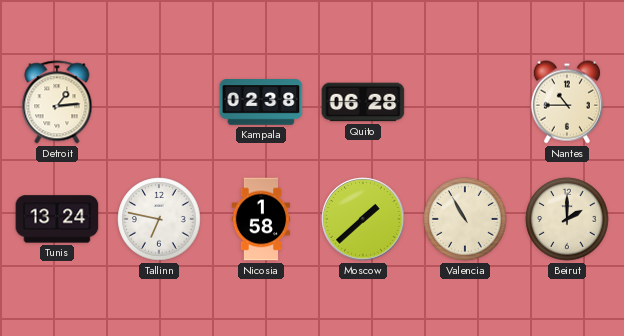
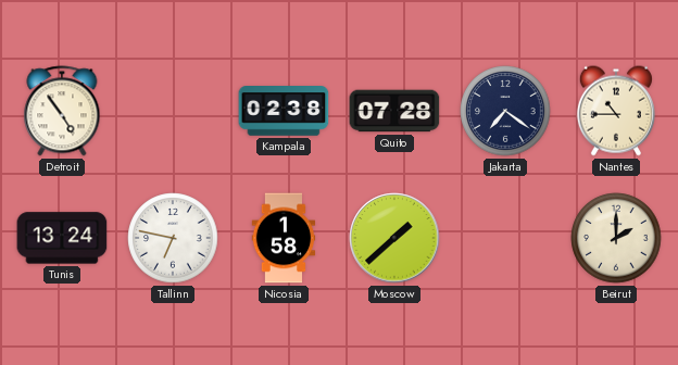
Detroit: 1:14 -> 4:54
Quito: 06:28 -> 07:28
Jakarta: none -> 7:21
Valencia: 10:55 -> none
